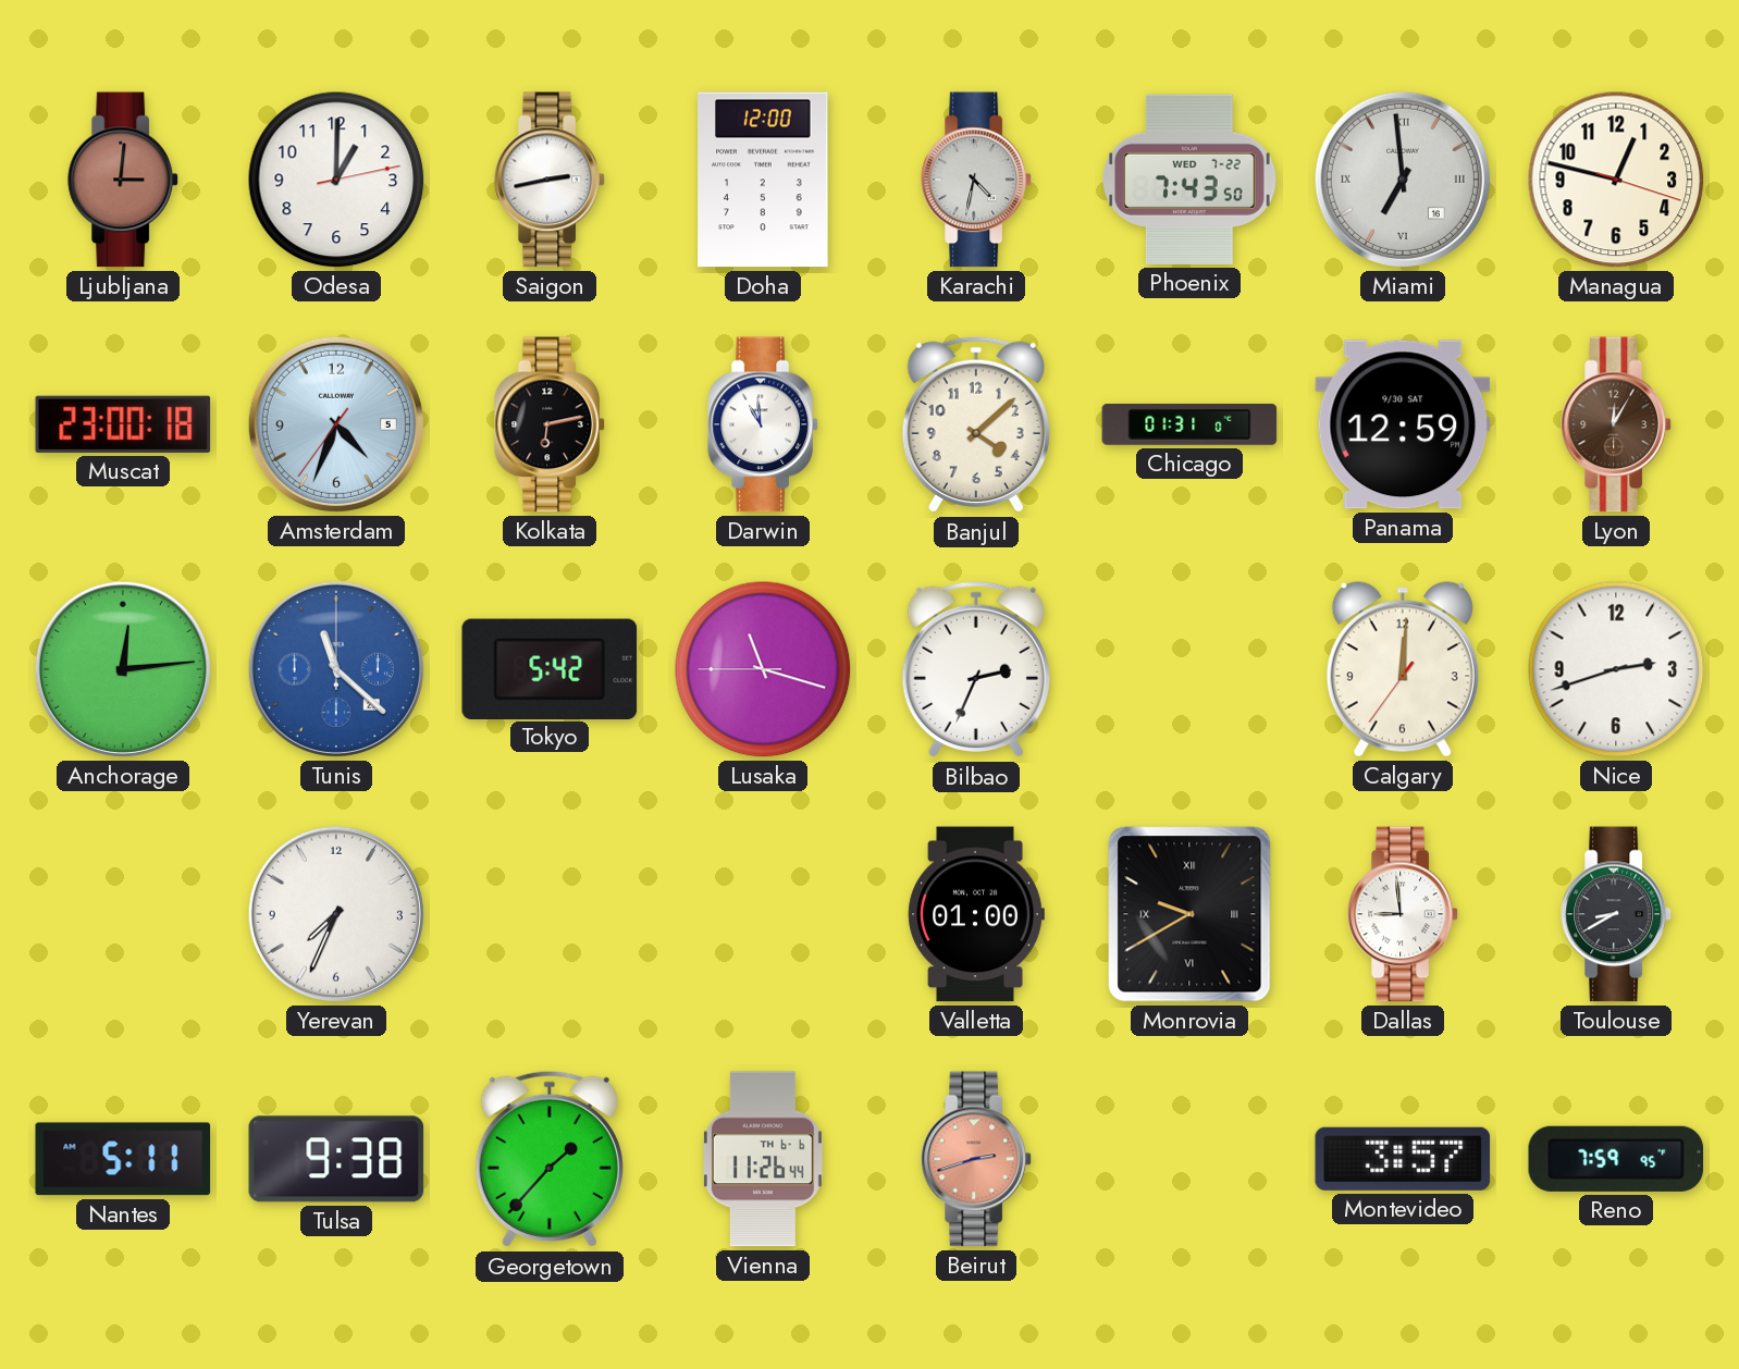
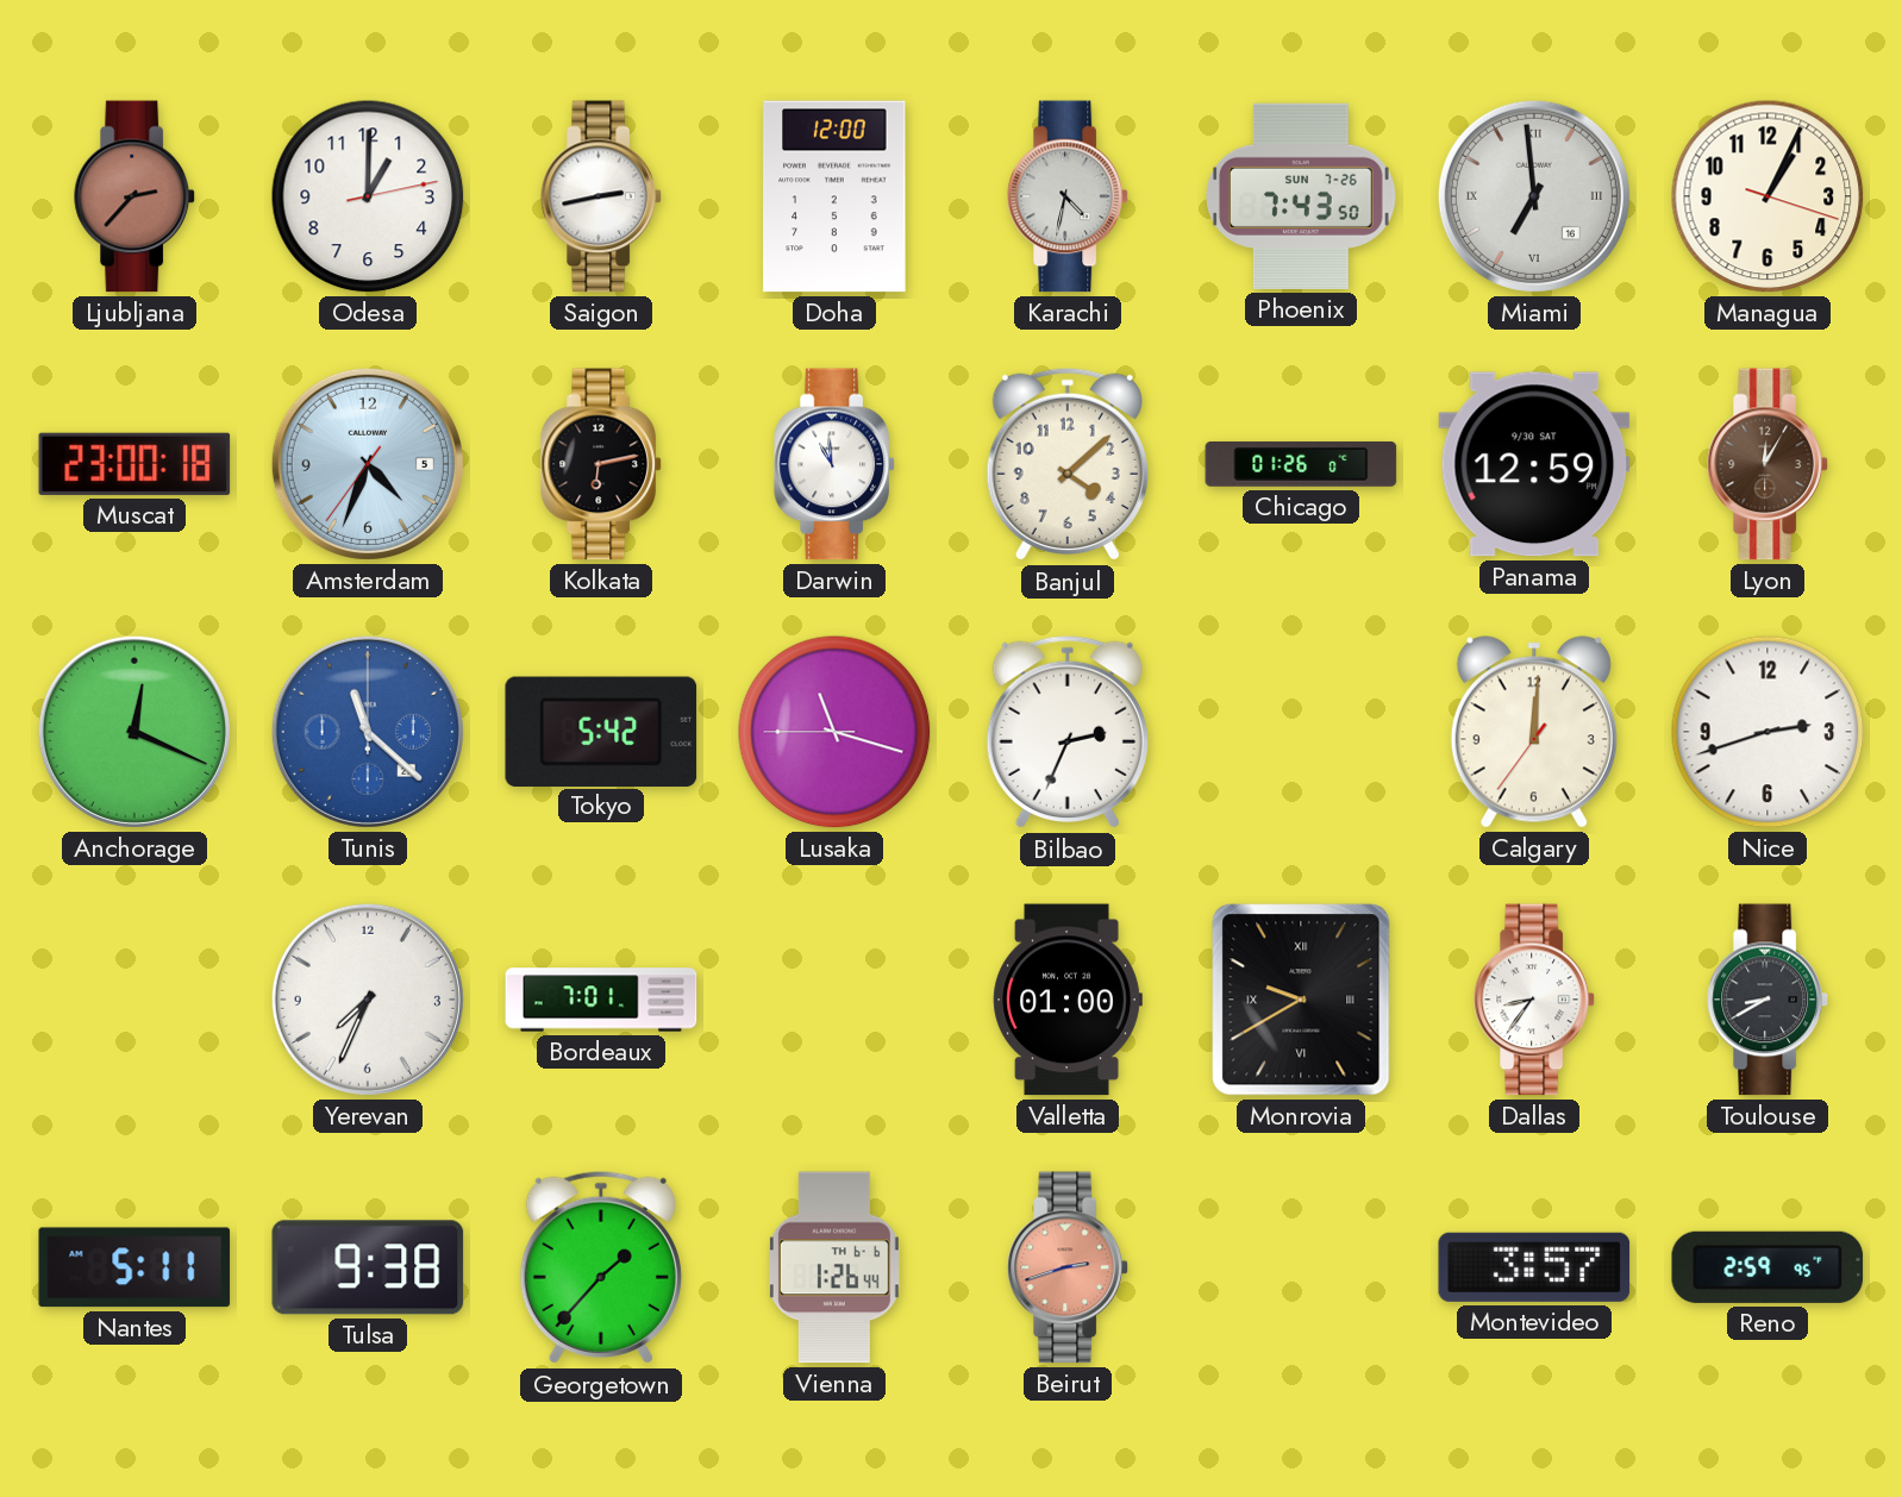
Ljubljana: 3:01 -> 2:37
Phoenix date: WED 7-22 -> SUN 7-26
Managua: 12:47 -> 1:04
Chicago: 01:31 -> 01:26
Anchorage: 12:14 -> 12:19
Bordeaux: none -> 7:01
Dallas: 8:59 -> 8:36
Vienna: 11:26 -> 1:26
Reno: 7:59 -> 2:59
